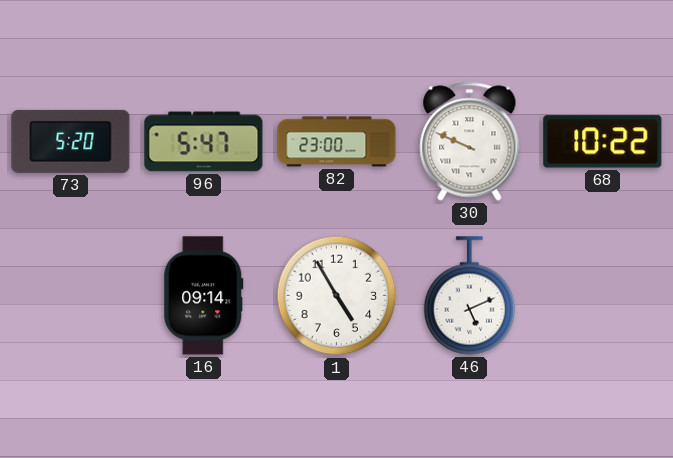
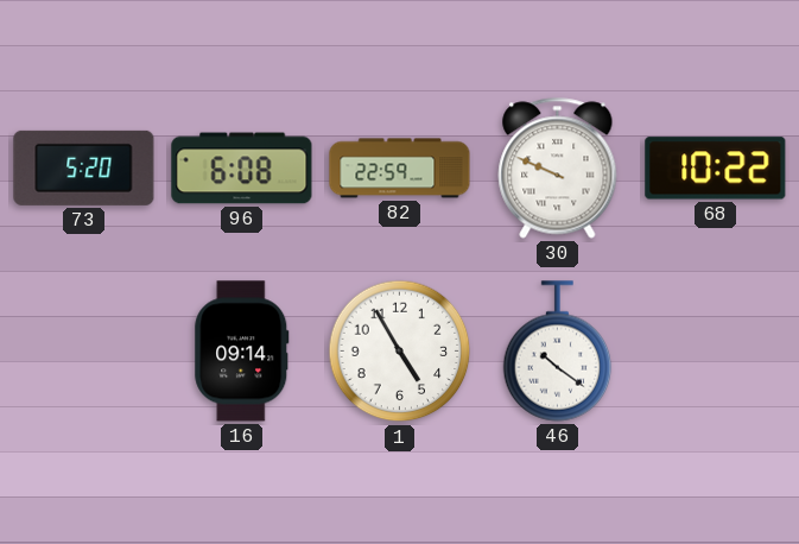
96: 5:47 -> 6:08
82: 23:00 -> 22:59
46: 5:11 -> 10:21
